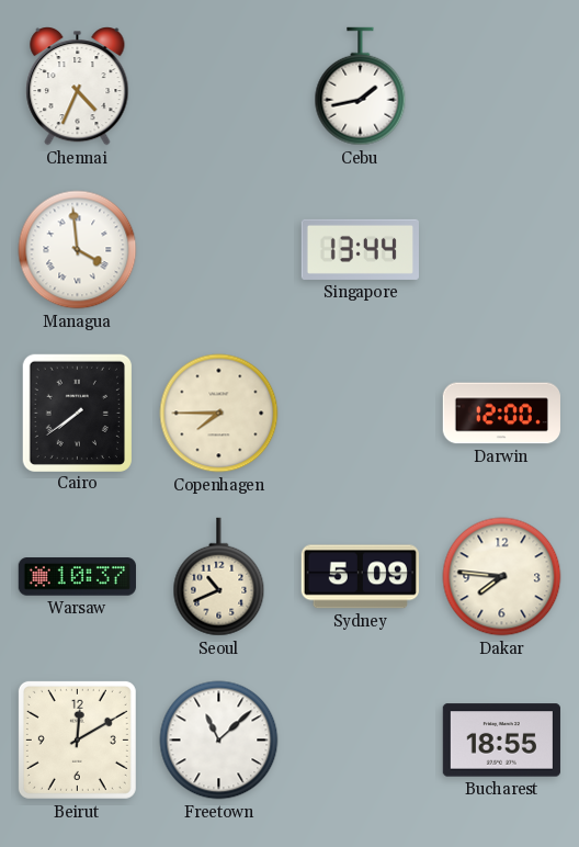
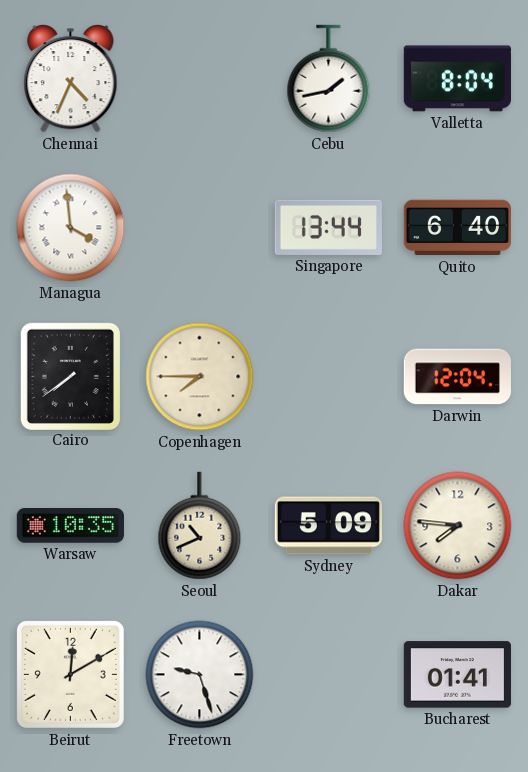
Valletta: none -> 8:04
Quito: none -> 6:40
Darwin: 12:00 -> 12:04
Warsaw: 10:37 -> 10:35
Freetown: 11:08 -> 9:27
Bucharest: 18:55 -> 01:41
